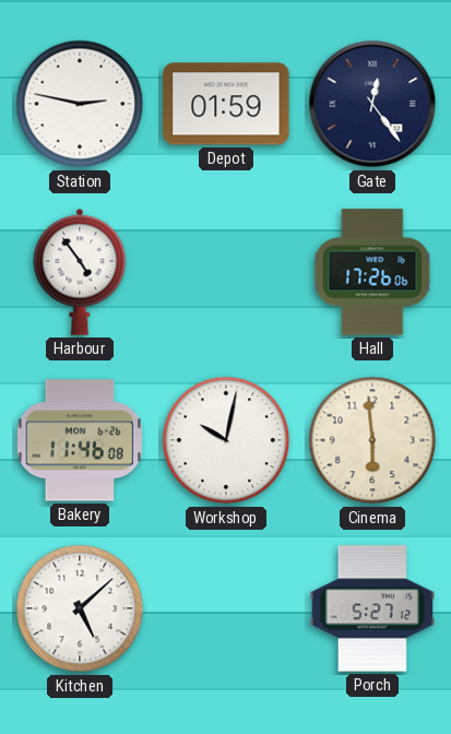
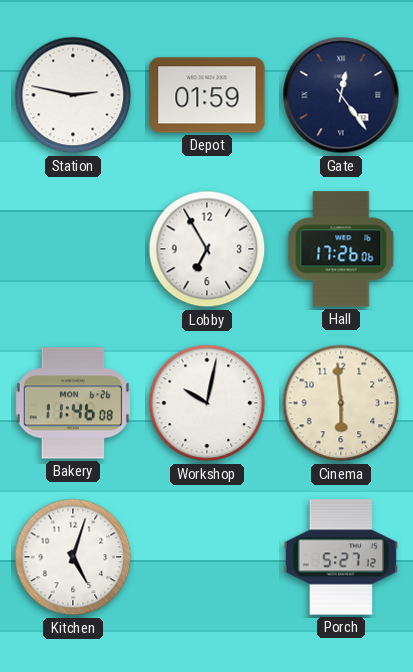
Harbour: 4:54 -> none
Lobby: none -> 6:55
Kitchen: 5:08 -> 5:03
